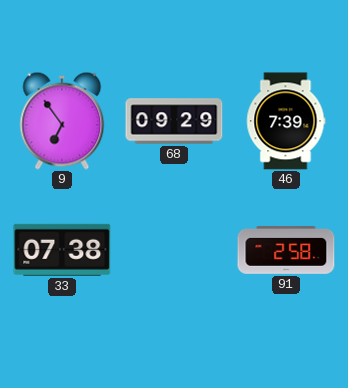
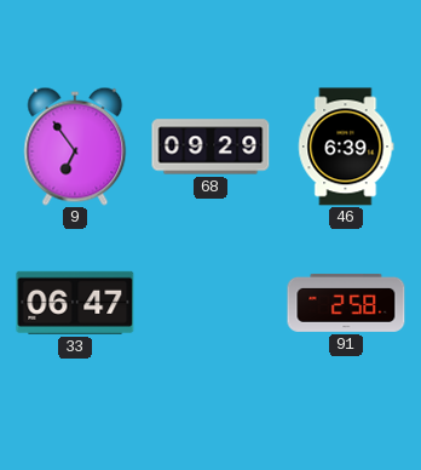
46: 7:39 -> 6:39
33: 07:38 -> 06:47
